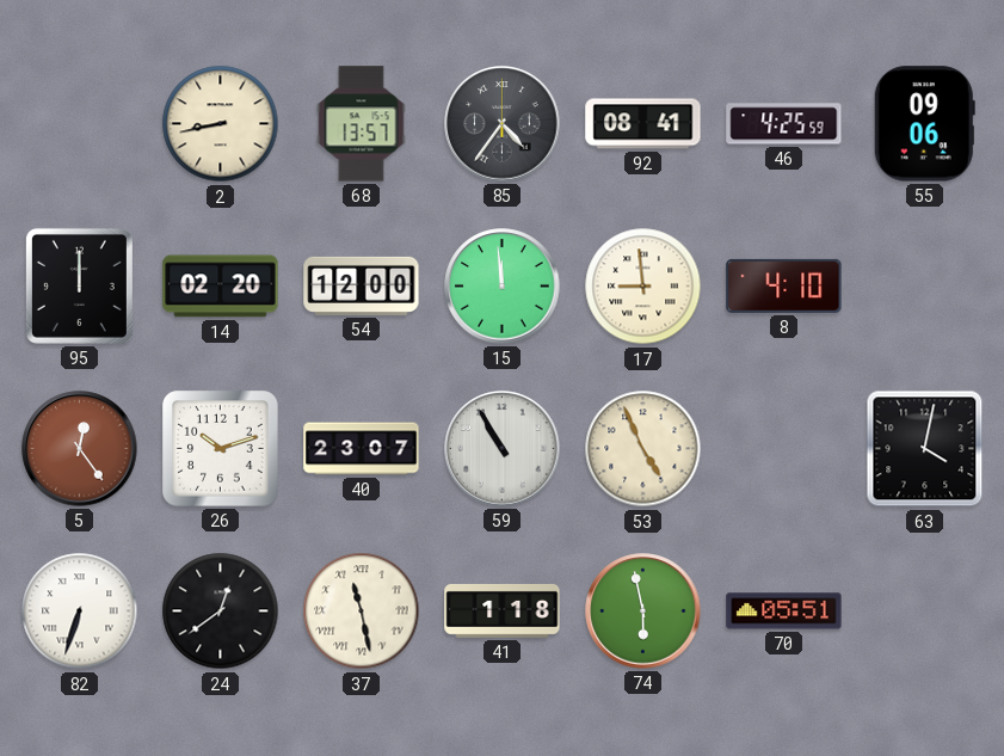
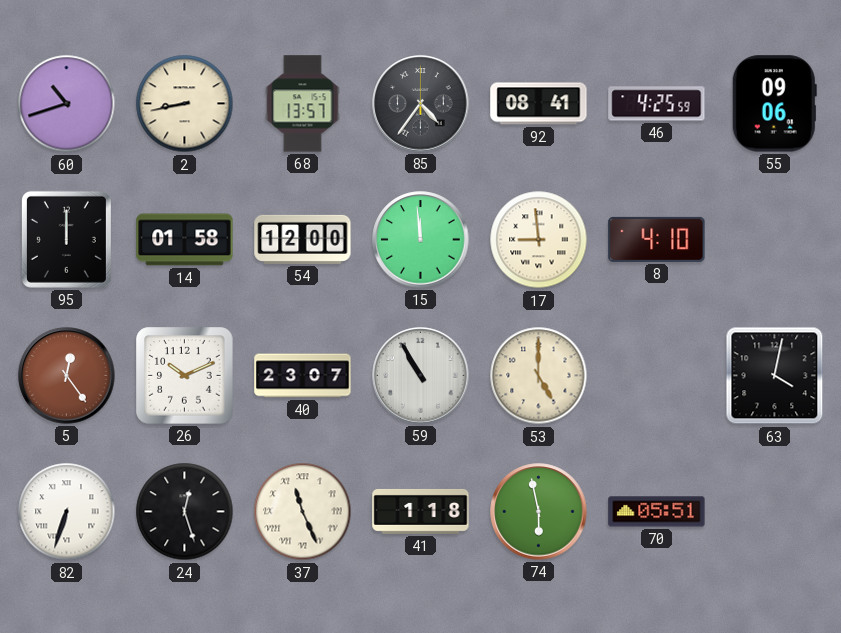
60: none -> 10:42
14: 02:20 -> 01:58
26: 10:12 -> 10:11
53: 4:56 -> 5:00
24: 12:39 -> 12:27
37: 11:28 -> 11:26
